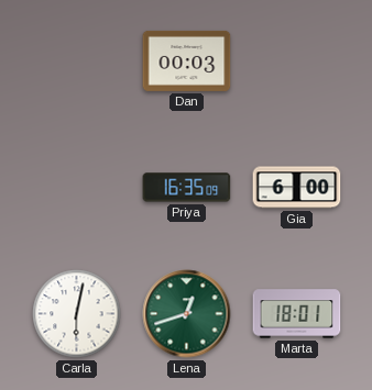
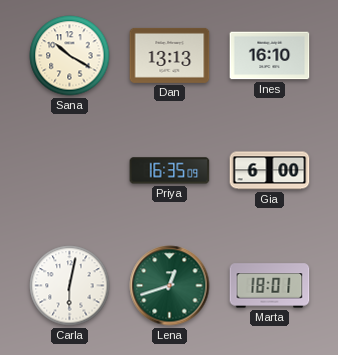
Sana: none -> 10:20
Dan: 00:03 -> 13:13
Ines: none -> 16:10
